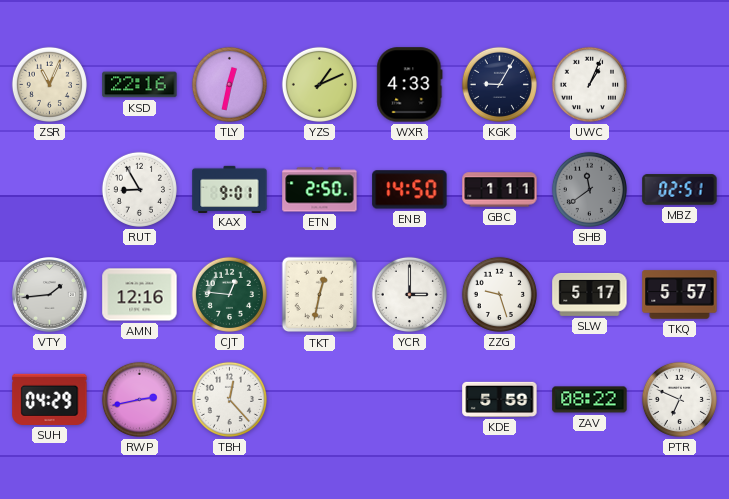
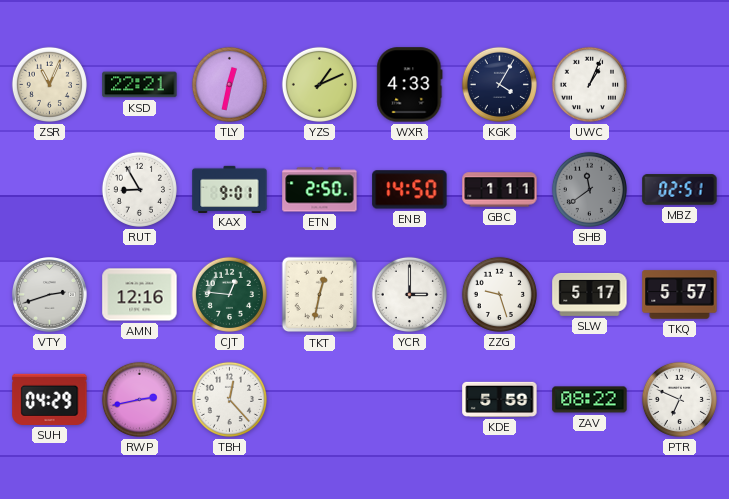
KSD: 22:16 -> 22:21
KGK: 9:05 -> 4:05
VTY: 1:44 -> 2:42
